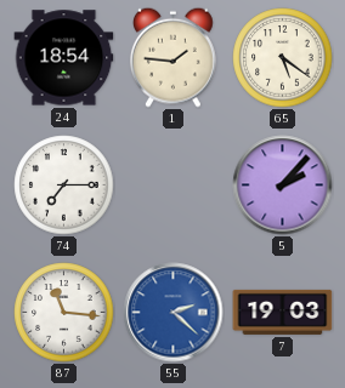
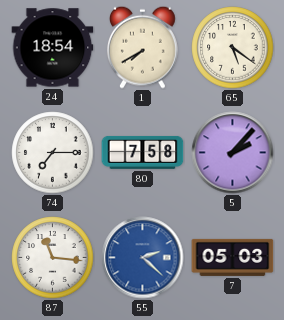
1: 1:46 -> 7:40
80: none -> 7:58
7: 19:03 -> 05:03
